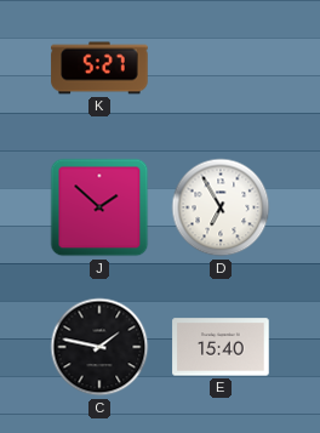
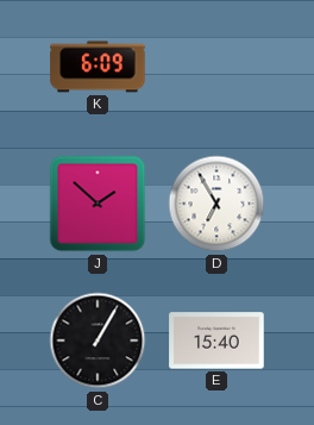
K: 5:27 -> 6:09
C: 1:47 -> 1:05
